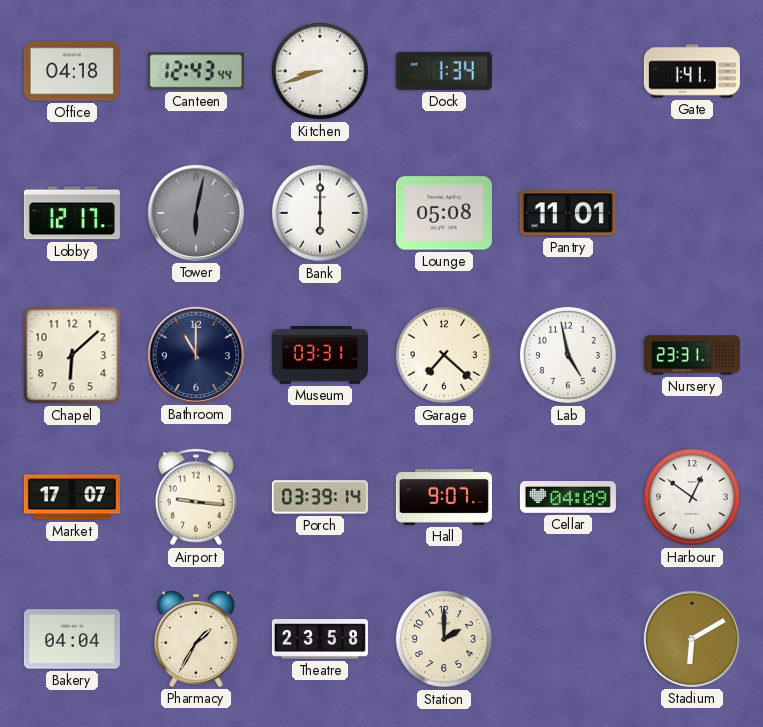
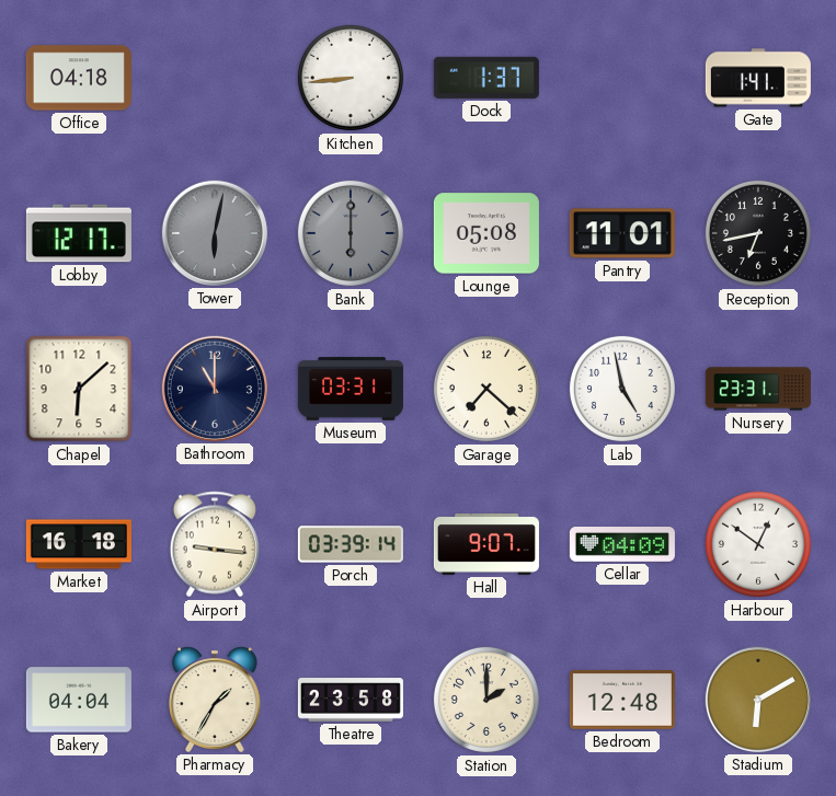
Canteen: 12:43 -> none
Kitchen: 8:42 -> 8:44
Dock: 1:34 -> 1:37
Bank dial: white -> grey
Reception: none -> 6:43
Market: 17:07 -> 16:18
Bedroom: none -> 12:48
